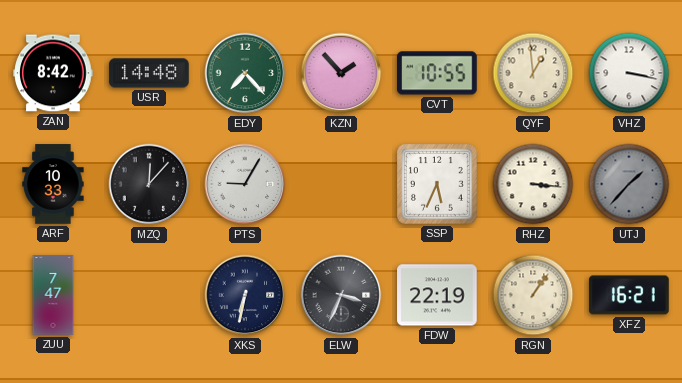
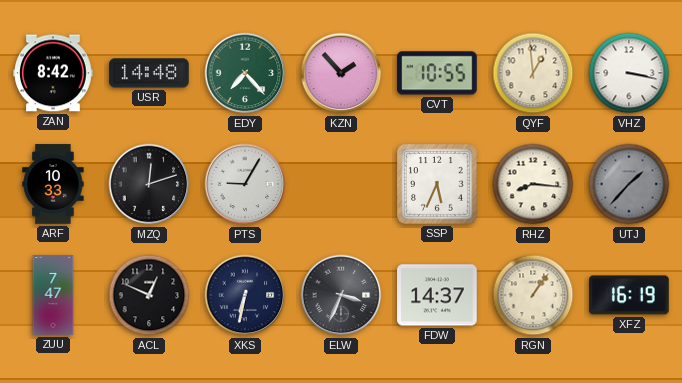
MZQ: 12:07 -> 12:12
RHZ: 3:16 -> 8:16
ACL: none -> 12:49
FDW: 22:19 -> 14:37
XFZ: 16:21 -> 16:19
